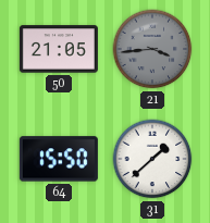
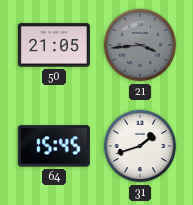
64: 15:50 -> 15:45
31: 1:38 -> 1:42
